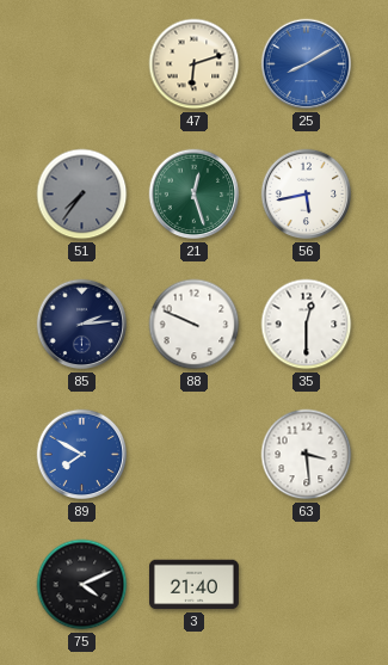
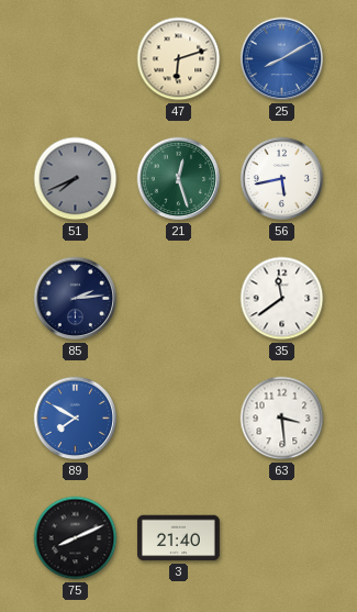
51: 7:36 -> 7:41
88: 9:49 -> none
35: 12:30 -> 11:39
75: 4:11 -> 8:11
